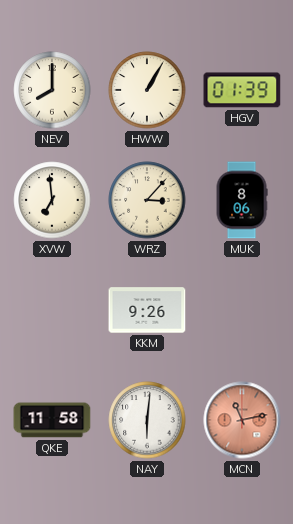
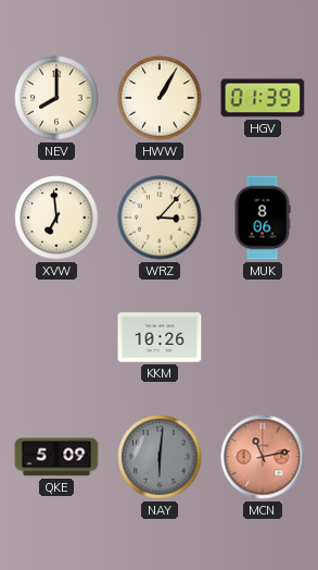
KKM: 9:26 -> 10:26
QKE: 11:58 -> 5:09
NAY dial: white -> grey
